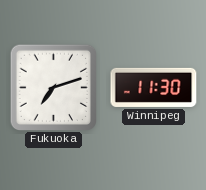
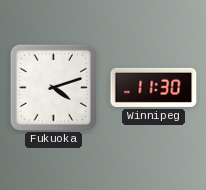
Fukuoka: 7:12 -> 4:12
